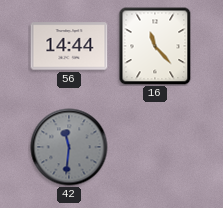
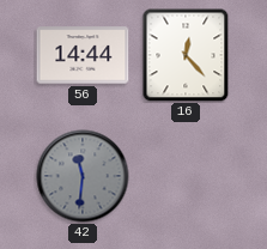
16: 11:23 -> 12:23
